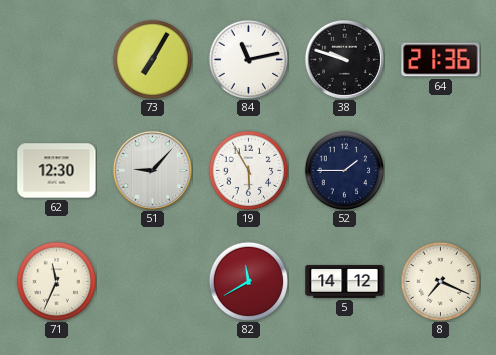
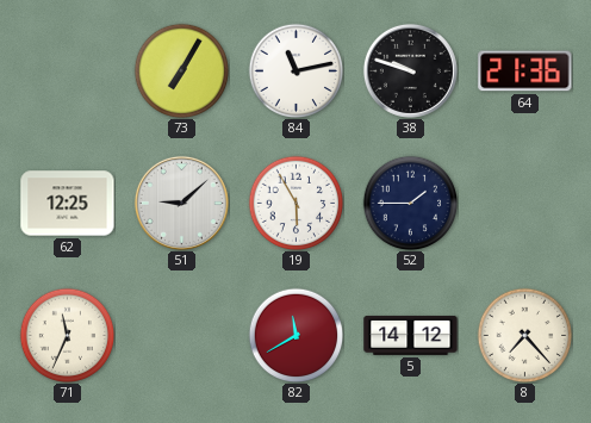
62: 12:30 -> 12:25
51: 9:07 -> 9:08
8: 7:19 -> 7:23
